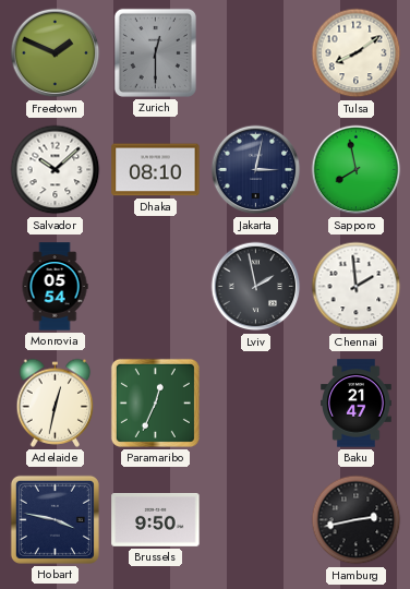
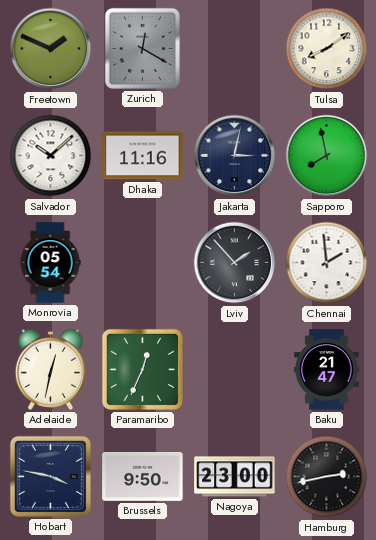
Zurich: 12:30 -> 12:20
Dhaka: 08:10 -> 11:16
Lviv: 1:58 -> 1:53
Nagoya: none -> 23:00
